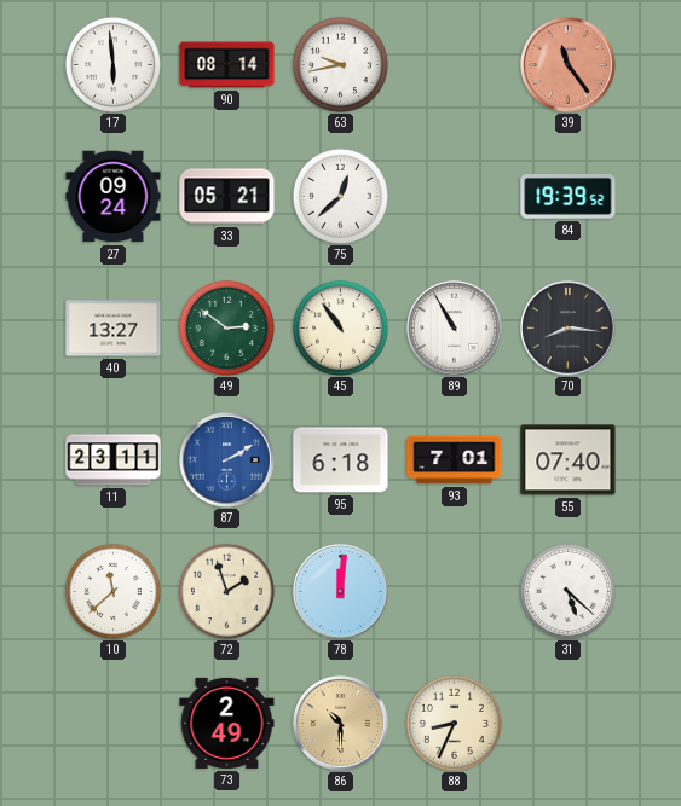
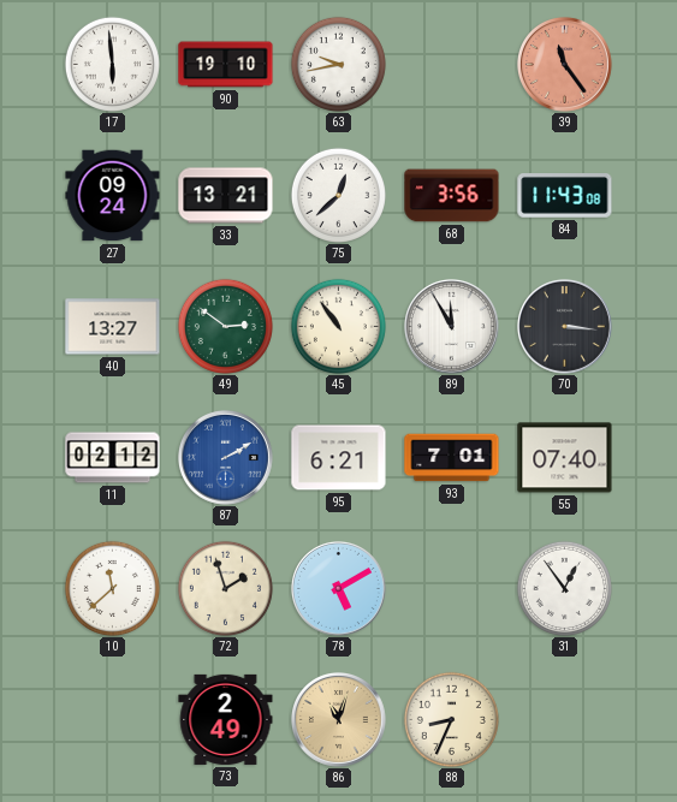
90: 08:14 -> 19:10
33: 05:21 -> 13:21
68: none -> 3:56
84: 19:39 -> 11:43
89: 10:55 -> 11:55
70: 8:16 -> 3:16
11: 23:11 -> 02:12
95: 6:18 -> 6:21
78: 12:01 -> 5:10
31: 5:22 -> 12:54
86: 10:30 -> 11:03
